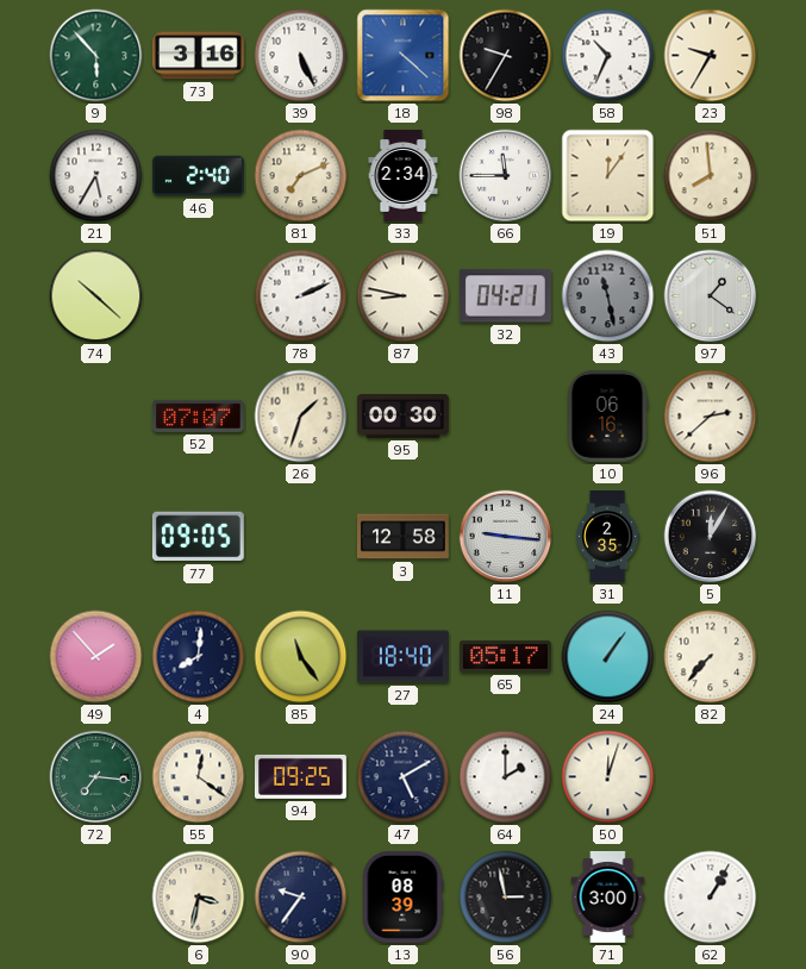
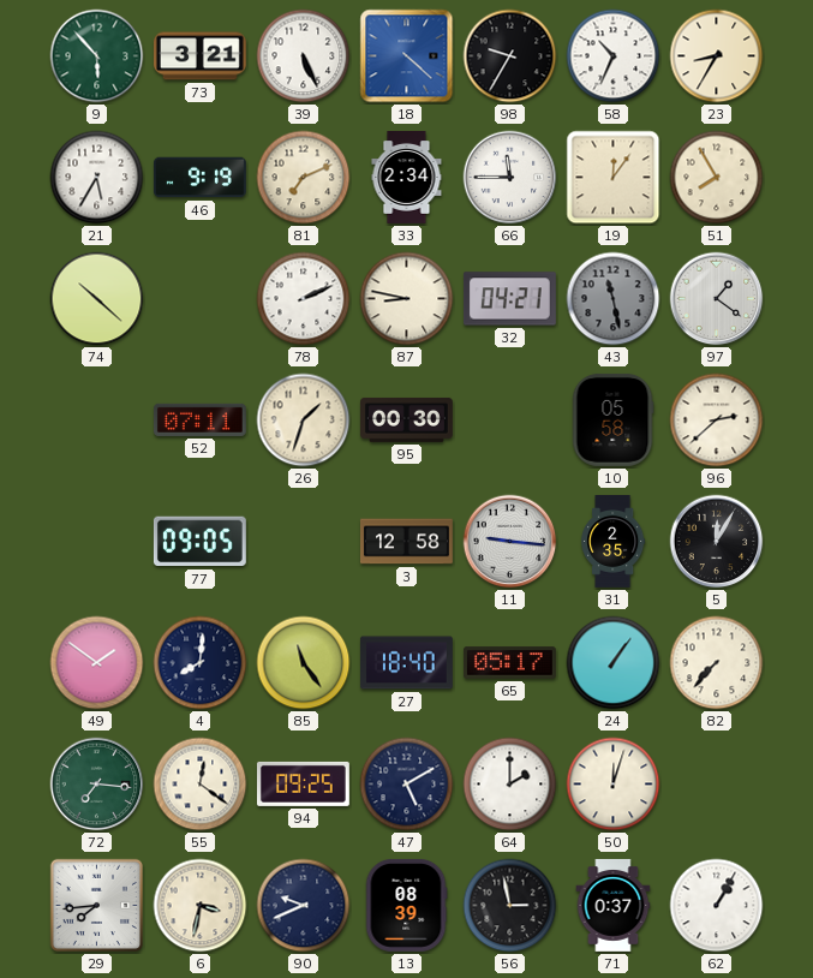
73: 3:16 -> 3:21
23: 9:35 -> 8:35
46: 2:40 -> 9:19
51: 7:59 -> 7:55
52: 07:07 -> 07:11
10: 06:16 -> 05:58
49: 1:53 -> 1:51
29: none -> 7:44
90: 9:36 -> 9:41
71: 3:00 -> 0:37
